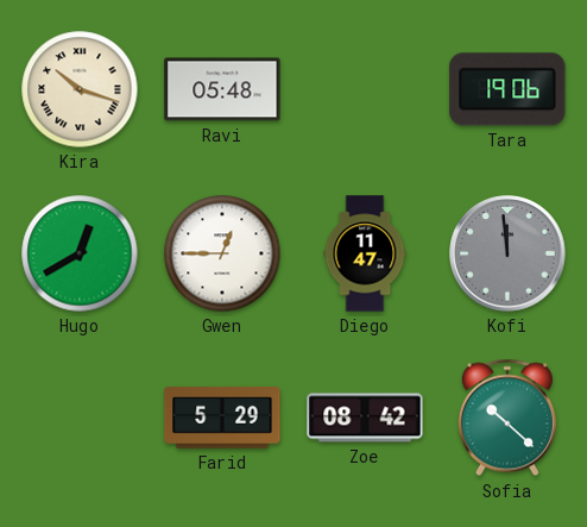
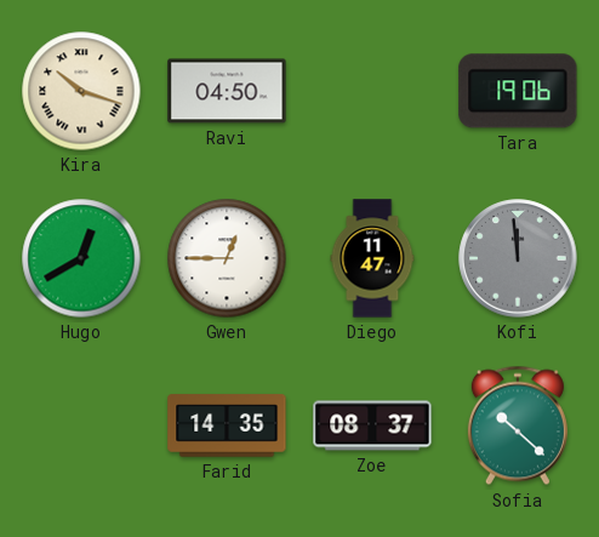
Ravi: 05:48 -> 04:50
Farid: 5:29 -> 14:35
Zoe: 08:42 -> 08:37
